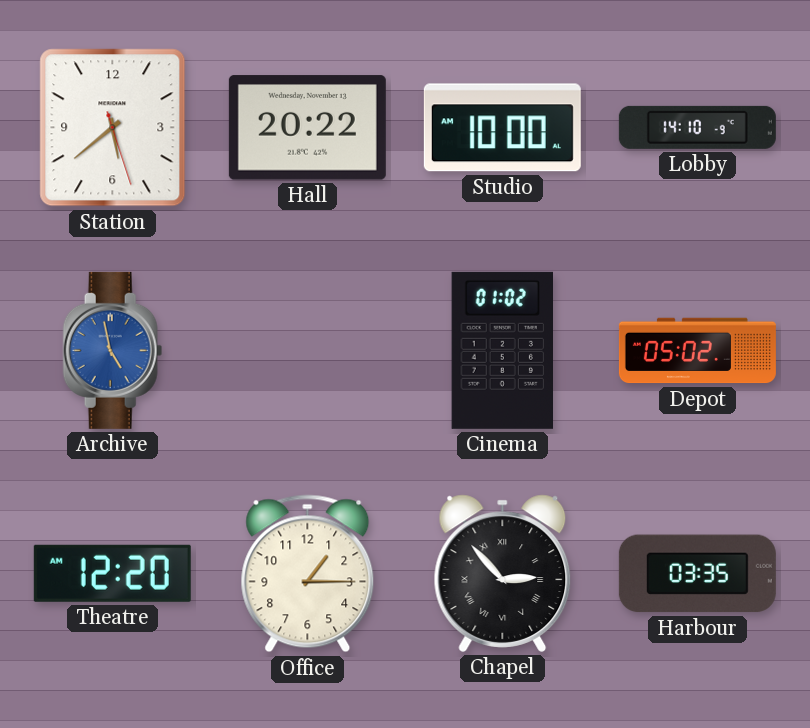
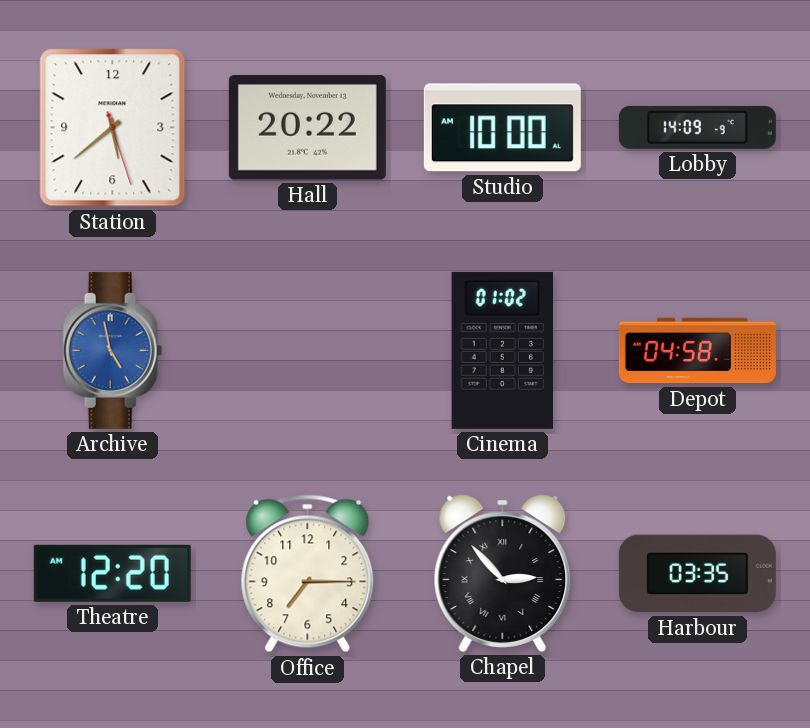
Lobby: 14:10 -> 14:09
Depot: 05:02 -> 04:58
Office: 1:15 -> 7:15
